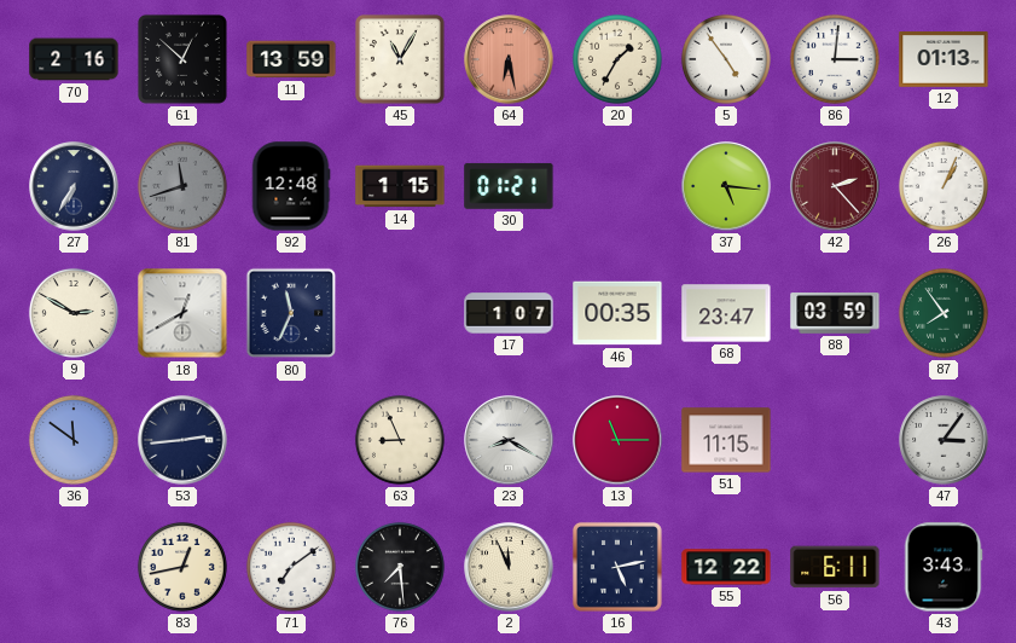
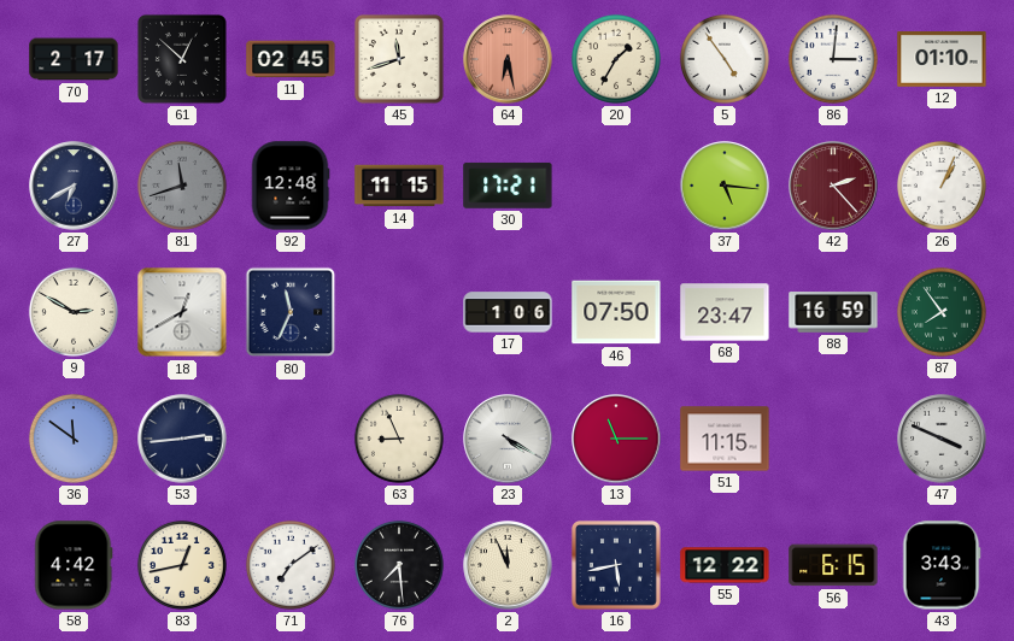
70: 2:16 -> 2:17
11: 13:59 -> 02:45
45: 11:05 -> 11:42
12: 01:13 -> 01:10
27: 6:35 -> 6:40
14: 1:15 -> 11:15
30: 01:21 -> 17:21
17: 1:07 -> 1:06
46: 00:35 -> 07:50
88: 03:59 -> 16:59
23: 8:20 -> 4:20
47: 3:06 -> 3:49
58: none -> 4:42
16: 5:13 -> 5:43
56: 6:11 -> 6:15
